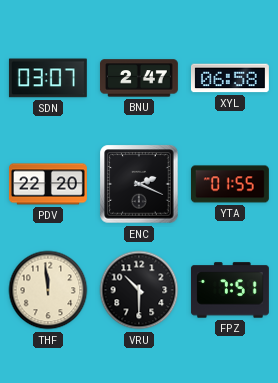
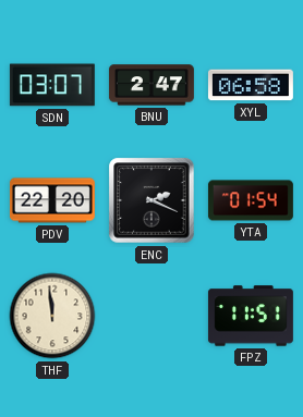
YTA: 01:55 -> 01:54
VRU: 10:30 -> none
FPZ: 7:51 -> 11:51
